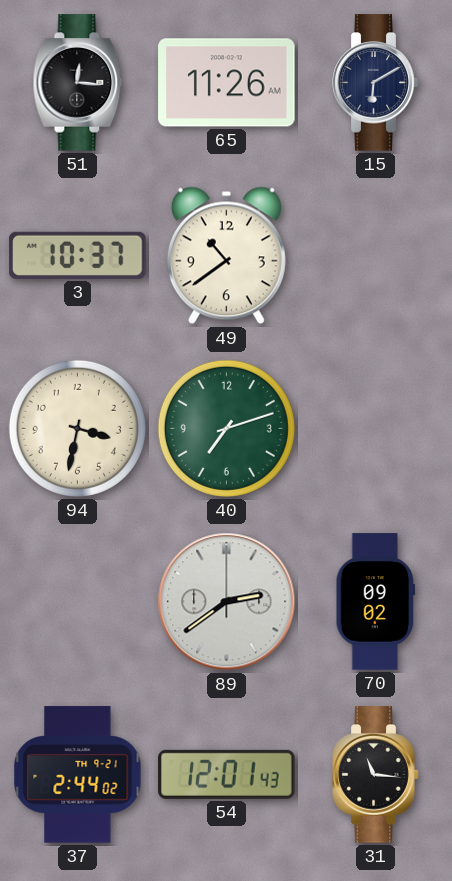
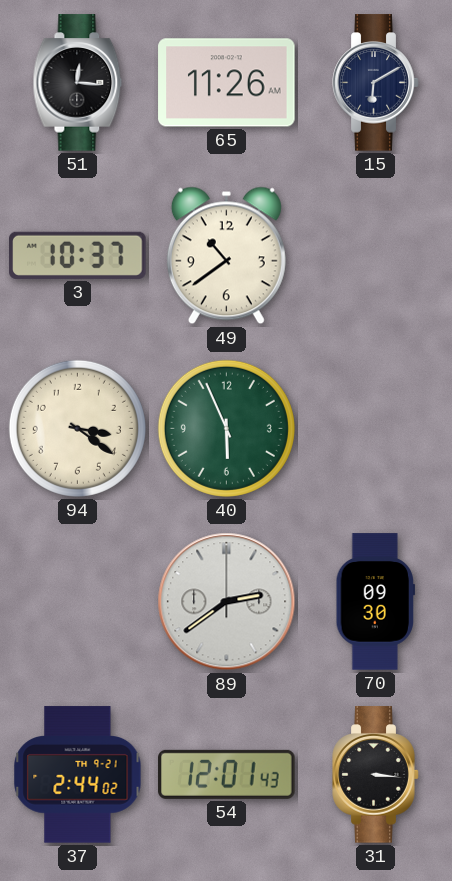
94: 3:32 -> 3:21
40: 7:12 -> 5:56
70: 09:02 -> 09:30
31: 11:16 -> 3:16
